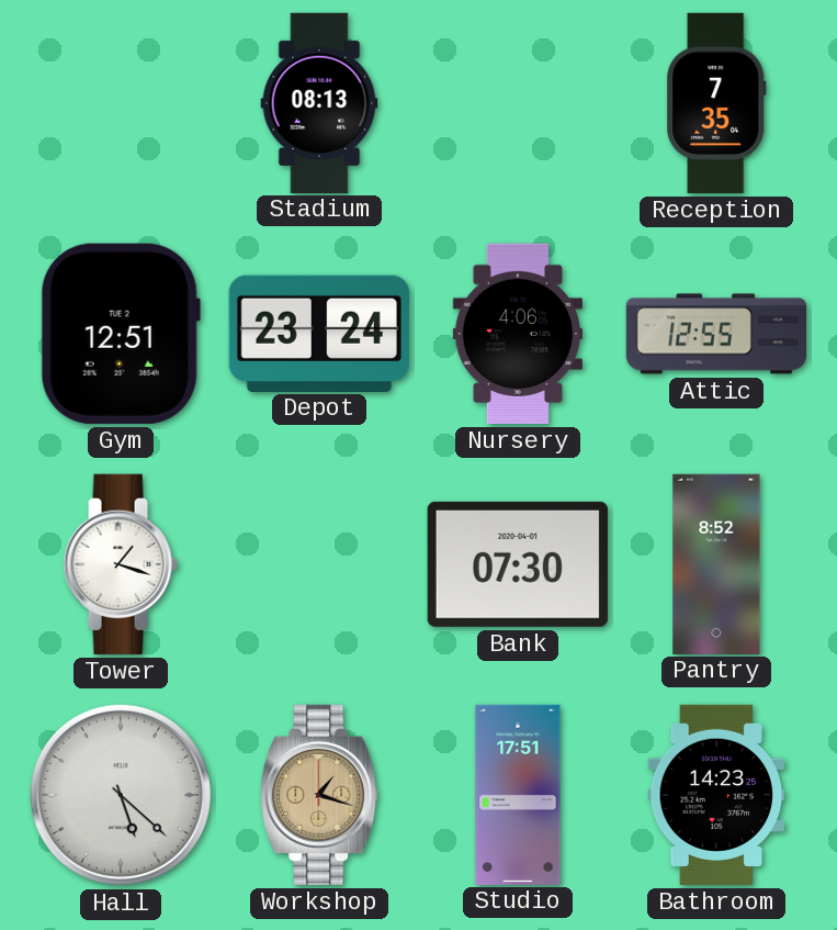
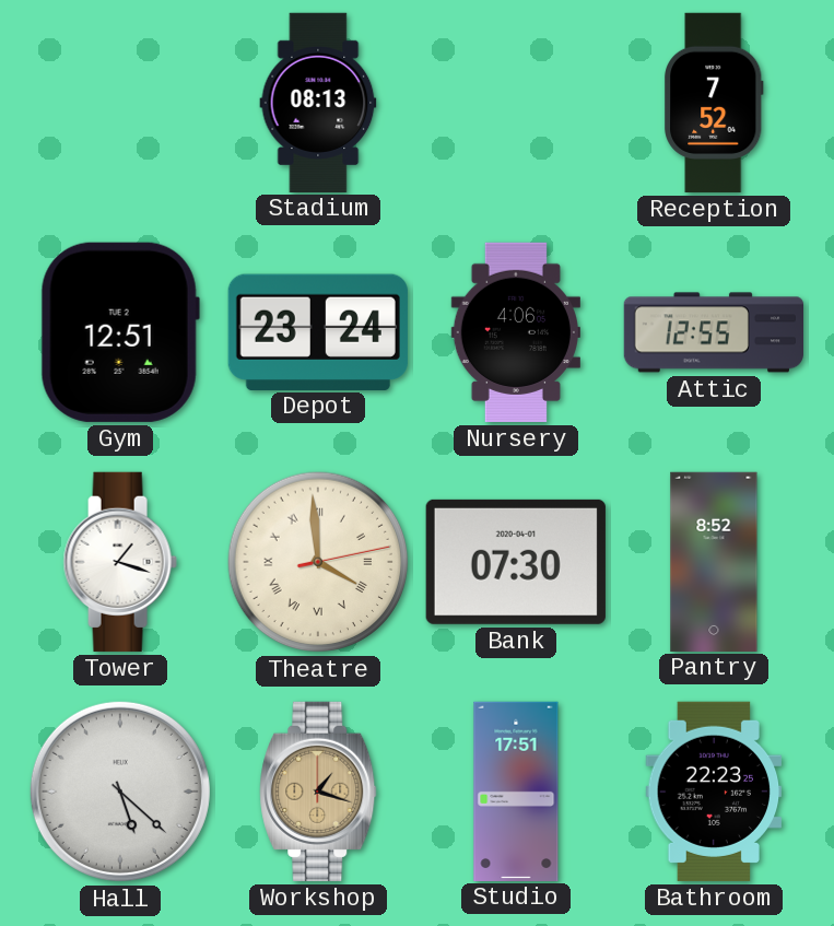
Reception: 7:35 -> 7:52
Theatre: none -> 3:59
Bathroom: 14:23 -> 22:23
